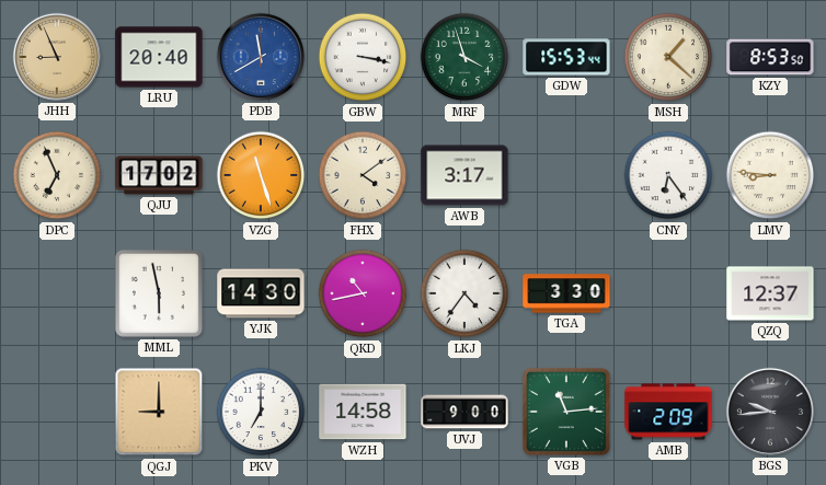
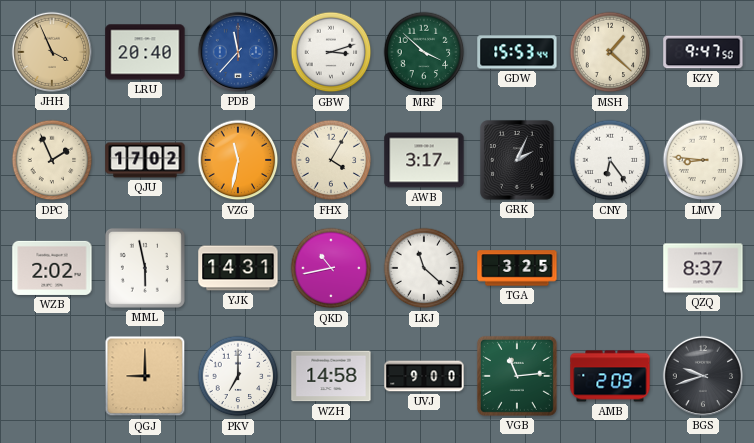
JHH: 8:56 -> 3:56
PDB: 11:40 -> 11:37
GBW: 3:17 -> 3:12
MRF: 3:57 -> 3:52
KZY: 8:53 -> 9:47
DPC: 6:56 -> 1:56
VZG: 11:27 -> 11:32
FHX: 4:09 -> 4:05
GRK: none -> 2:04
WZB: none -> 2:02
YJK: 14:30 -> 14:31
LKJ: 4:36 -> 11:22
TGA: 3:30 -> 3:25
QZQ: 12:37 -> 8:37
BGS: 9:44 -> 9:42
